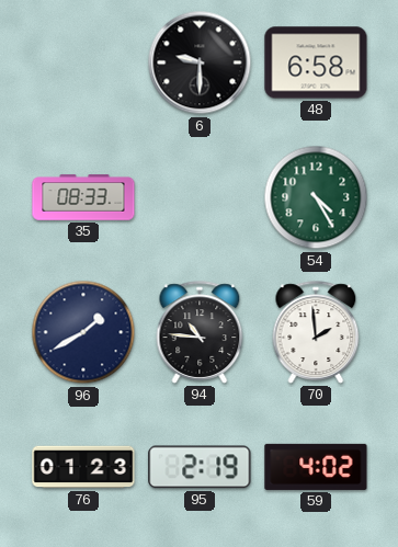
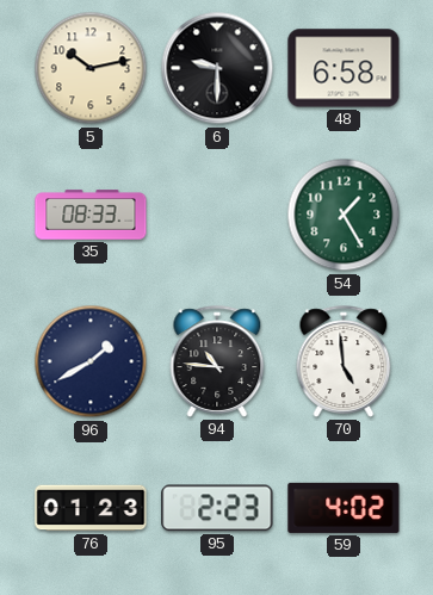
5: none -> 10:13
54: 4:25 -> 1:25
70: 1:59 -> 4:59
95: 2:19 -> 2:23
